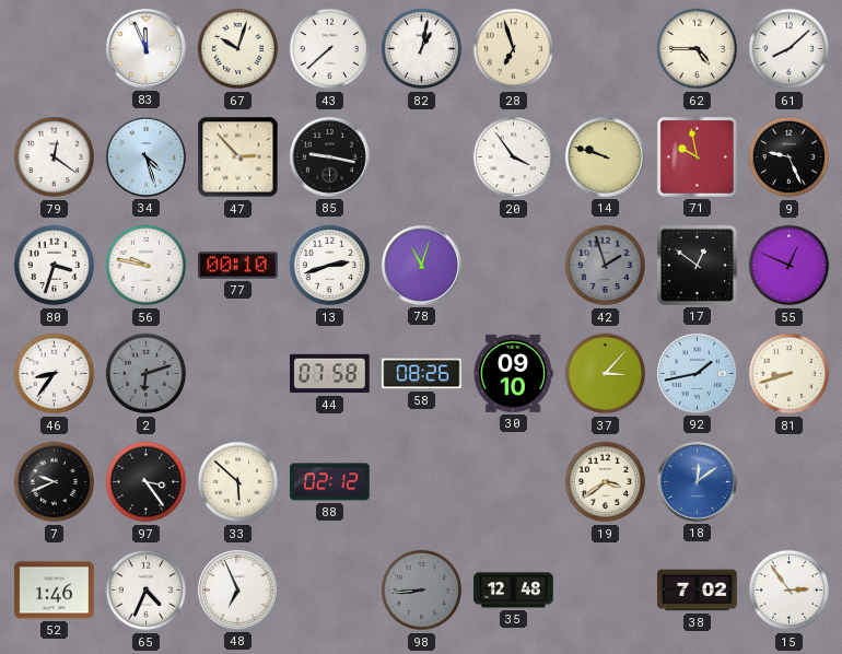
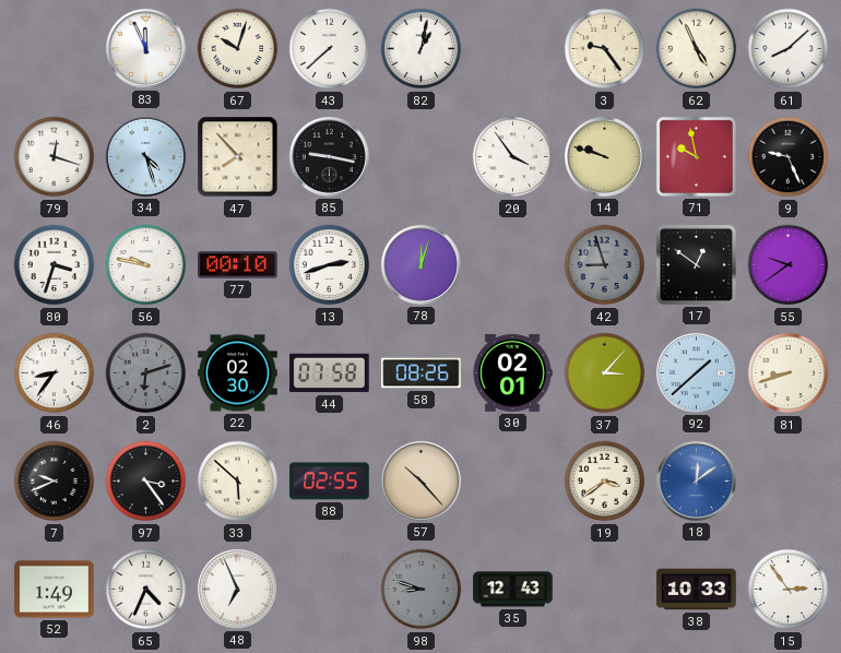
28: 6:57 -> none
3: none -> 9:24
62: 4:45 -> 4:56
79: 12:21 -> 12:18
47: 2:53 -> 7:53
78: 11:03 -> 12:03
42: 1:57 -> 8:57
55: 12:49 -> 9:39
22: none -> 02:30
30: 09:10 -> 02:01
92: 1:43 -> 1:38
88: 02:12 -> 02:55
57: none -> 10:23
52: 1:46 -> 1:49
98: 8:44 -> 8:48
35: 12:48 -> 12:43
38: 7:02 -> 10:33
